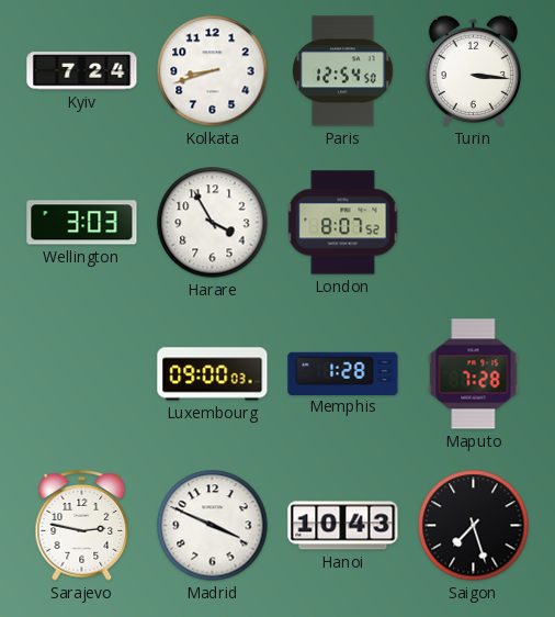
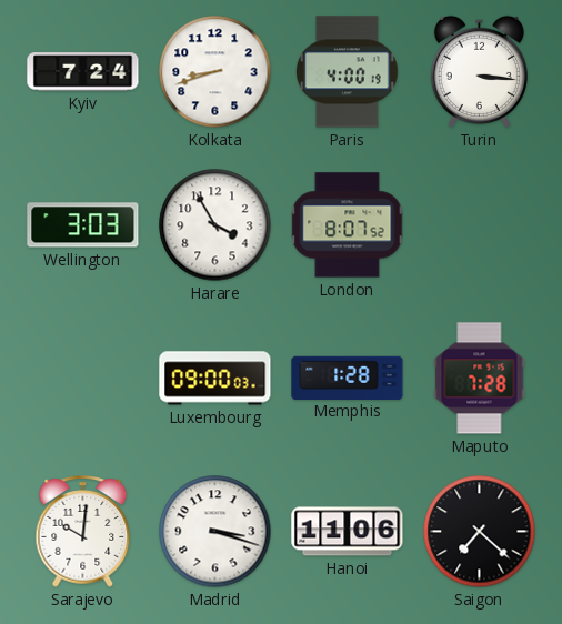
Paris: 12:54 -> 4:00
Sarajevo: 2:47 -> 10:01
Madrid: 3:49 -> 3:18
Hanoi: 10:43 -> 11:06
Saigon: 7:27 -> 7:22
